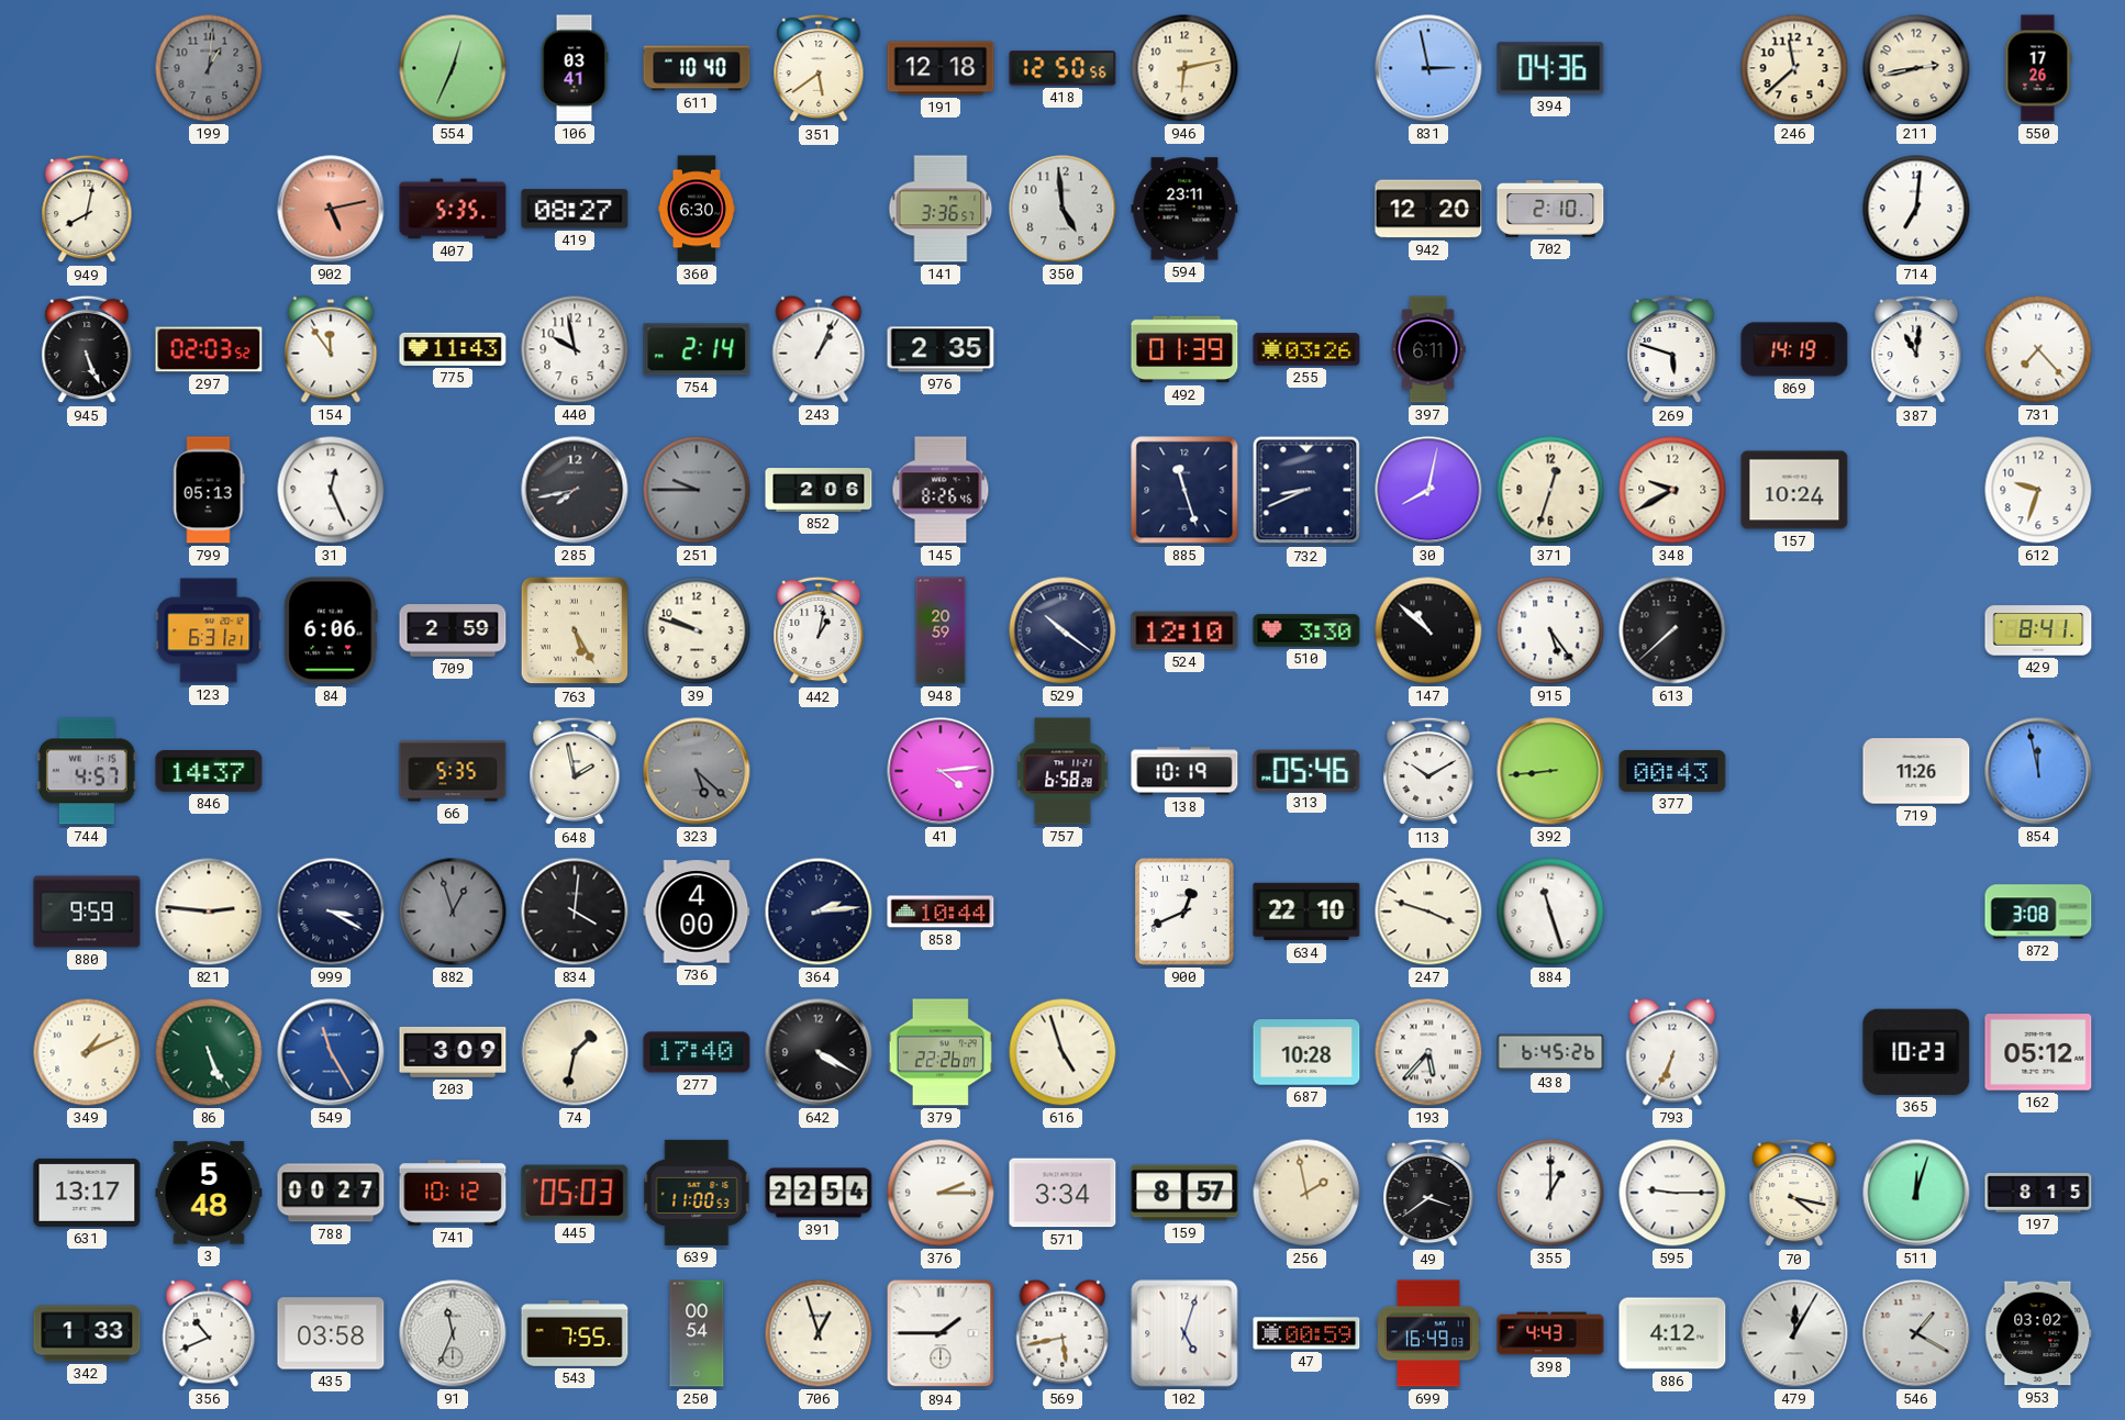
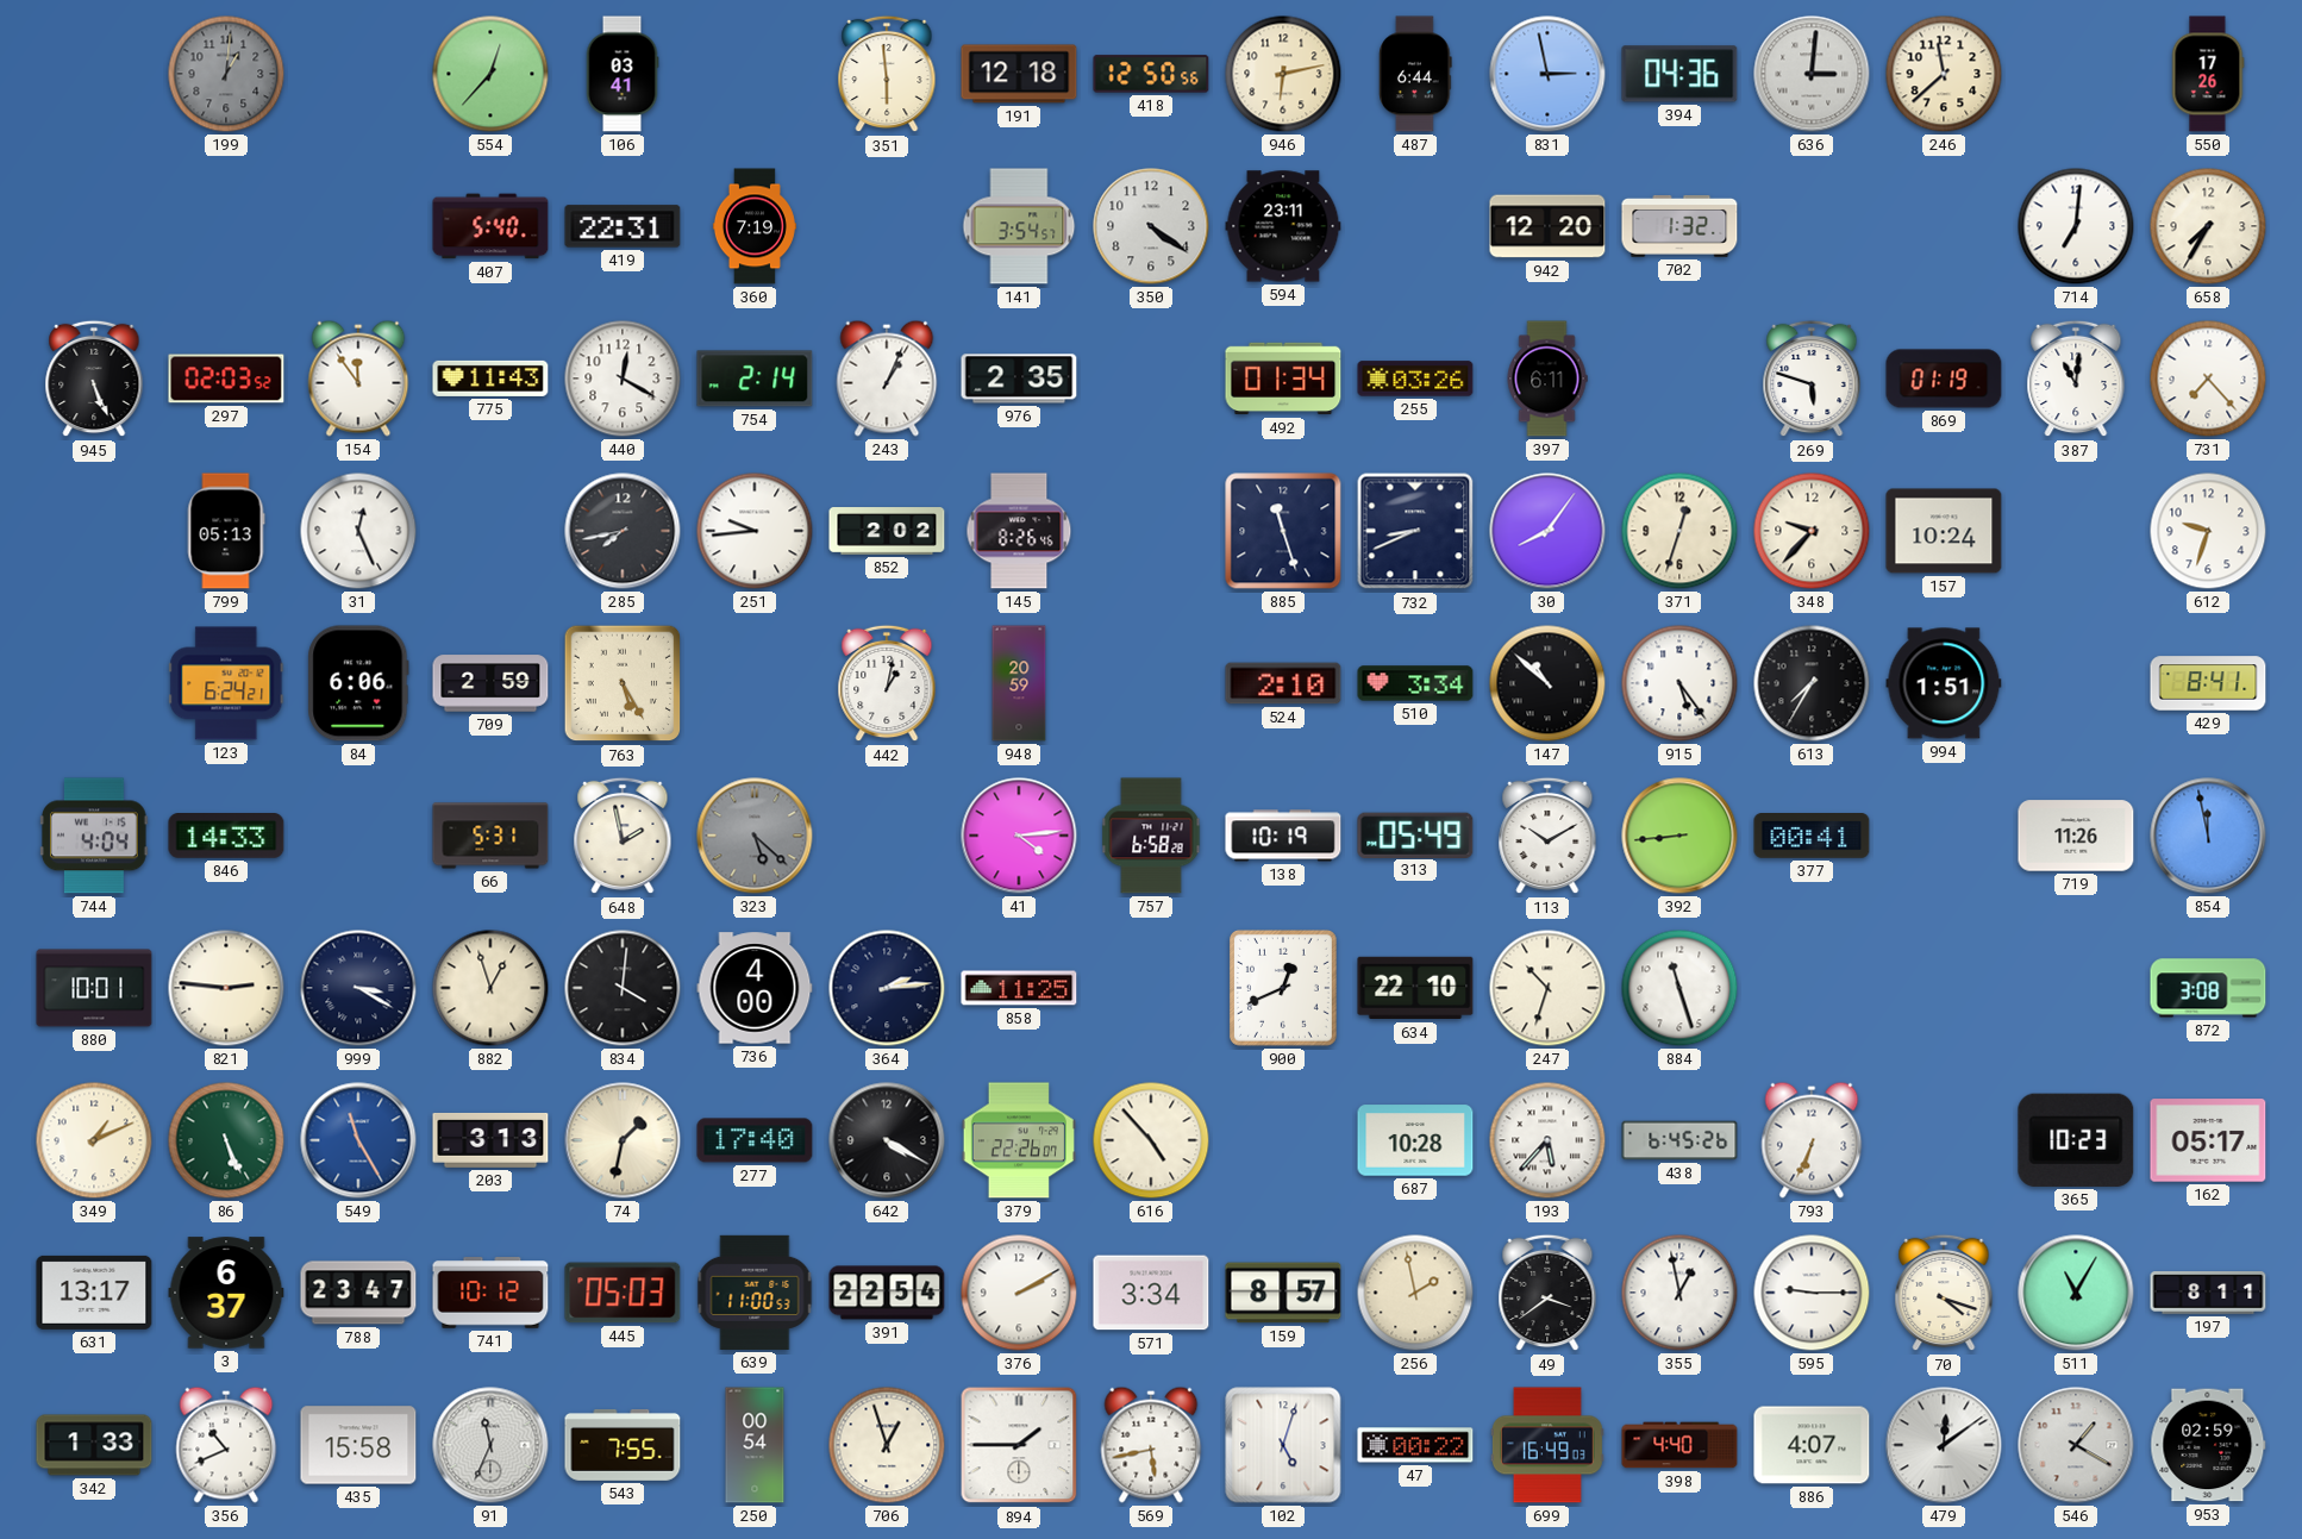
554: 12:34 -> 12:37
611: 10:40 -> none
351: 5:39 -> 5:59
487: none -> 6:44
636: none -> 3:01
211: 2:43 -> none
949: 8:02 -> none
902: 5:13 -> none
407: 5:35 -> 5:40
419: 08:27 -> 22:31
360: 6:30 -> 7:19
141: 3:36 -> 3:54
350: 4:59 -> 4:21
702: 2:10 -> 1:32
658: none -> 7:35
440: 9:58 -> 12:20
492: 01:39 -> 01:34
869: 14:19 -> 01:19
251: 9:45 -> 9:44
251 dial: grey -> white
852: 2:06 -> 2:02
30: 8:02 -> 8:06
348: 9:40 -> 9:37
123: 6:31 -> 6:24
39: 9:48 -> none
529: 10:21 -> none
524: 12:10 -> 2:10
510: 3:30 -> 3:34
613: 7:38 -> 7:35
994: none -> 1:51
744: 4:57 -> 4:04
846: 14:37 -> 14:33
66: 5:35 -> 5:31
313: 05:46 -> 05:49
377: 00:43 -> 00:41
880: 9:59 -> 10:01
882 dial: grey -> cream
858: 10:44 -> 11:25
247: 3:48 -> 10:33
203: 3:09 -> 3:13
616: 4:57 -> 4:53
162: 05:12 -> 05:17
3: 5:48 -> 6:37
788: 00:27 -> 23:47
376: 2:15 -> 2:10
355: 1:00 -> 12:58
70: 4:17 -> 4:18
511: 12:03 -> 11:05
197: 8:15 -> 8:11
435: 03:58 -> 15:58
47: 00:59 -> 00:22
398: 4:43 -> 4:40
886: 4:12 -> 4:07
479: 12:05 -> 12:09
953: 03:02 -> 02:59
